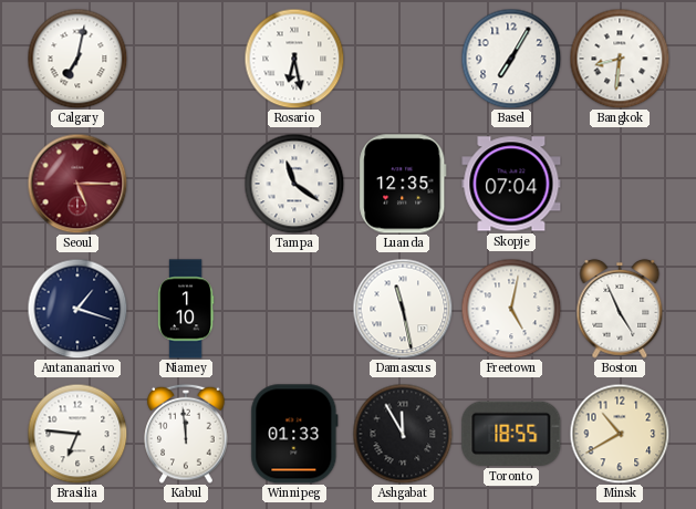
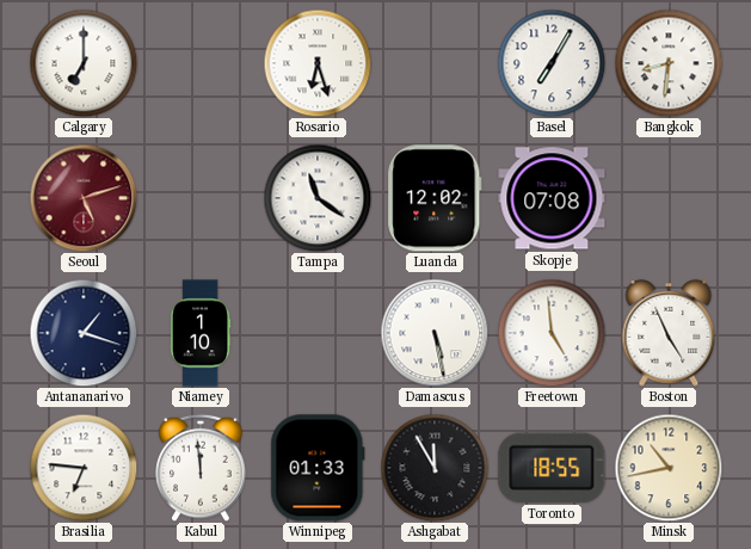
Calgary: 7:02 -> 7:00
Rosario: 6:28 -> 6:27
Seoul: 5:15 -> 5:12
Luanda: 12:35 -> 12:02
Skopje: 07:04 -> 07:08
Damascus: 11:28 -> 5:28
Freetown: 5:02 -> 4:59
Minsk: 10:40 -> 10:43
